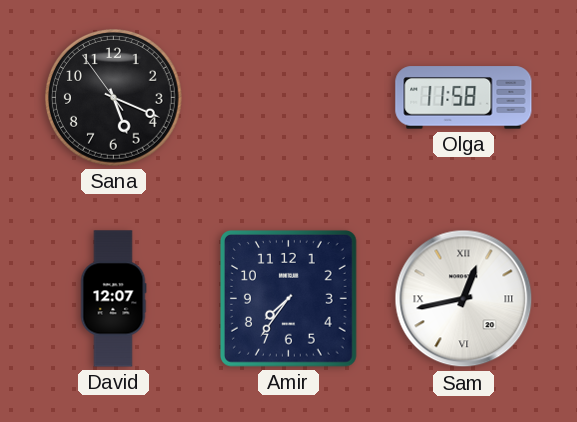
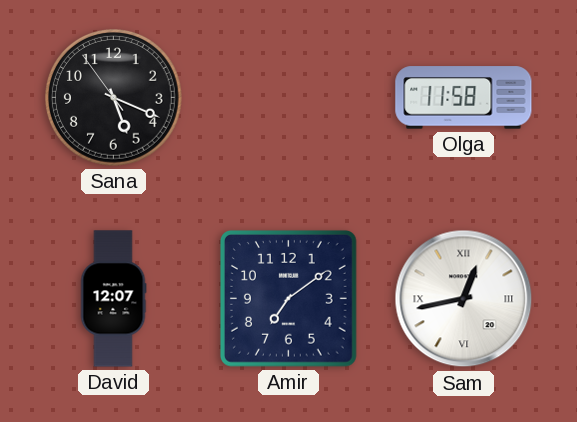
Amir: 7:36 -> 7:09
